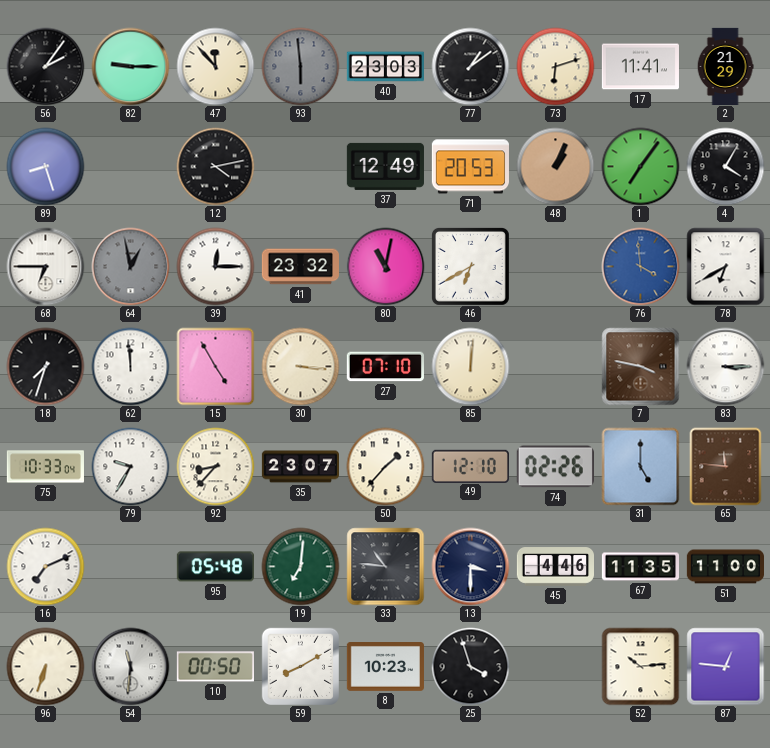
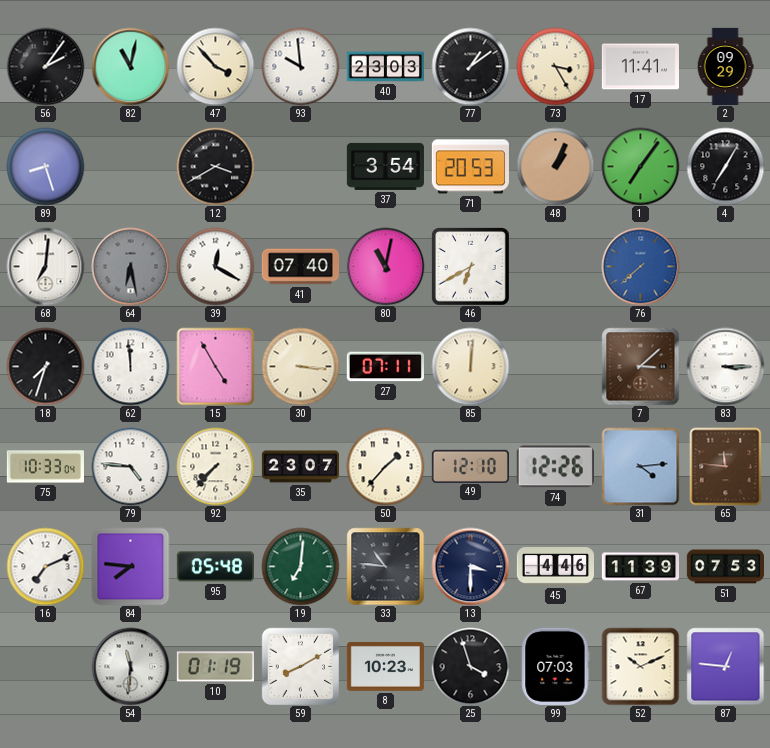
82: 9:15 -> 11:02
47: 11:53 -> 3:53
93: 5:59 -> 9:59
93 dial: grey -> white
73: 6:12 -> 3:25
2: 21:29 -> 09:29
12: 4:13 -> 3:40
37: 12:49 -> 3:54
4: 4:05 -> 7:05
68: 6:45 -> 7:01
64: 12:58 -> 6:28
39: 12:15 -> 12:20
41: 23:32 -> 07:40
76: 3:59 -> 7:38
78: 6:40 -> none
27: 07:10 -> 07:11
7: 3:47 -> 3:08
79: 9:35 -> 4:46
92: 8:37 -> 7:37
74: 02:26 -> 12:26
31: 5:00 -> 4:14
84: none -> 7:46
67: 11:35 -> 11:39
51: 11:00 -> 07:53
96: 6:33 -> none
10: 00:50 -> 01:19
99: none -> 07:03
52: 10:14 -> 10:11
